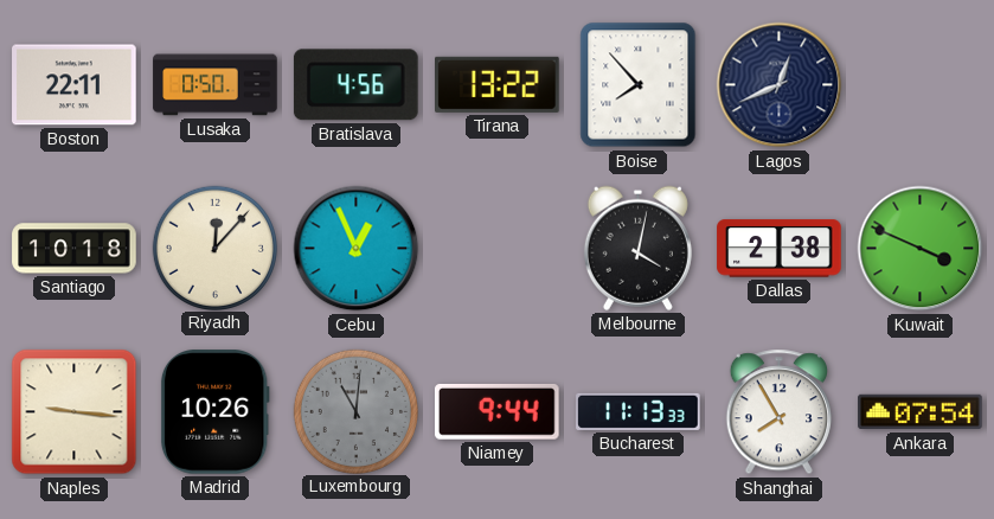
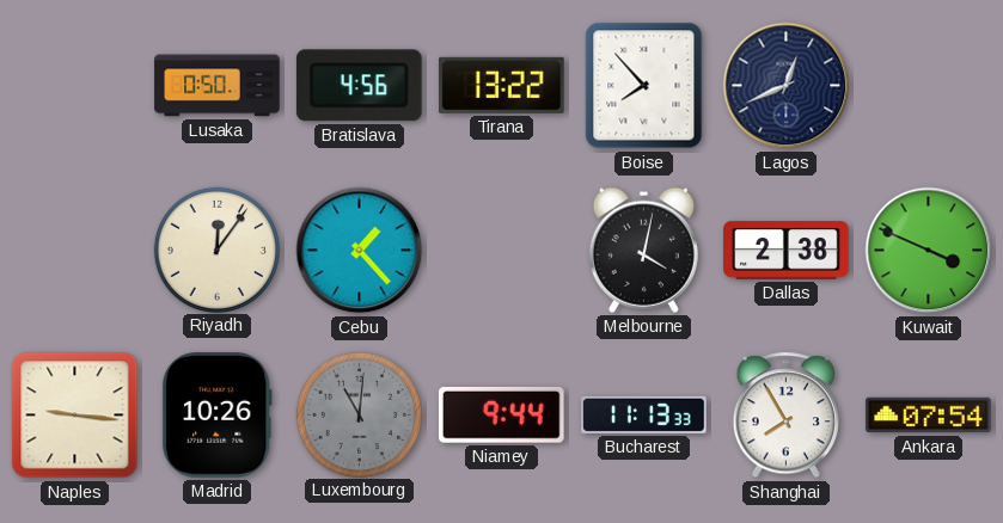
Boston: 22:11 -> none
Santiago: 10:18 -> none
Riyadh: 12:07 -> 12:06
Cebu: 12:56 -> 1:23
